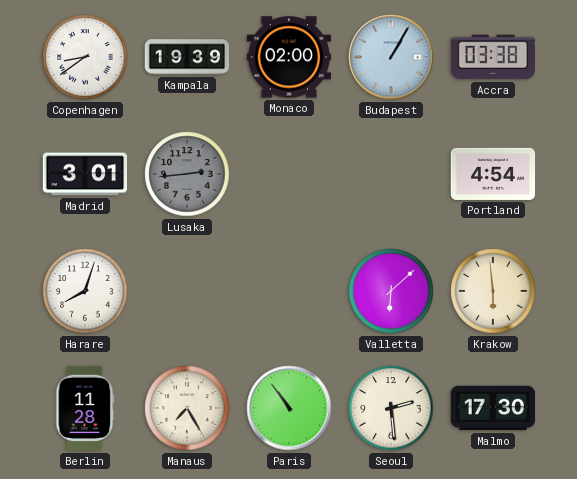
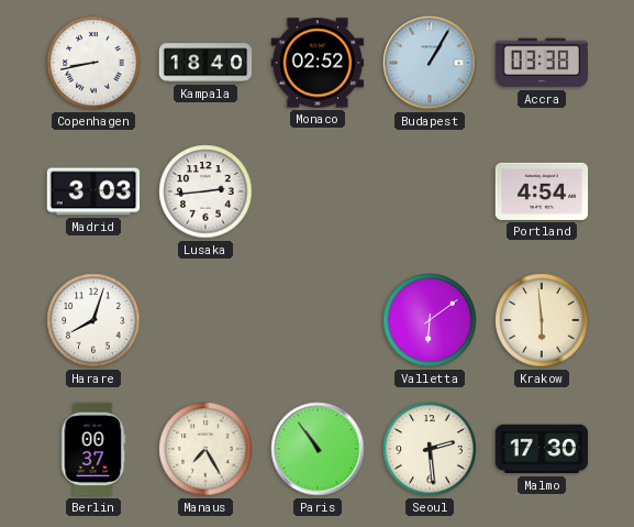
Copenhagen: 8:39 -> 8:43
Kampala: 19:39 -> 18:40
Monaco: 02:00 -> 02:52
Madrid: 3:01 -> 3:03
Lusaka dial: grey -> white
Valletta: 6:08 -> 6:09
Berlin: 11:28 -> 00:37
